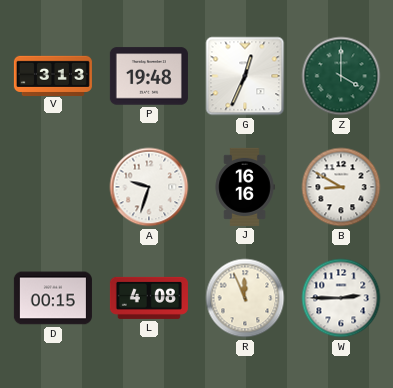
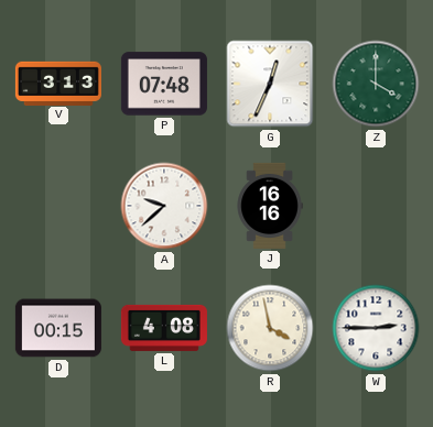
P: 19:48 -> 07:48
A: 9:33 -> 9:38
B: 8:50 -> none
R: 11:56 -> 3:58
